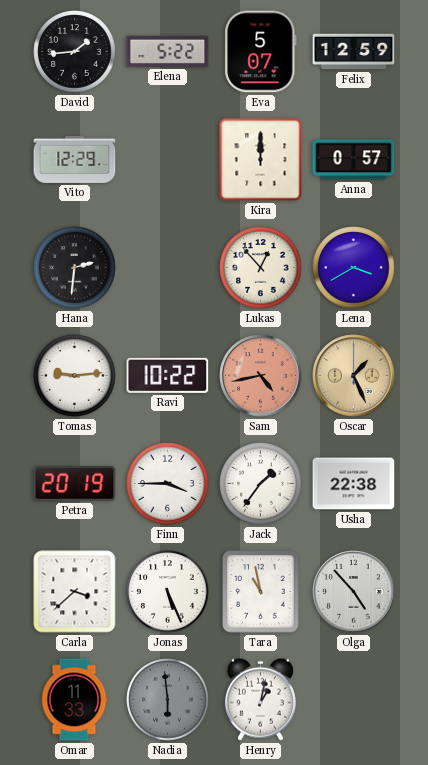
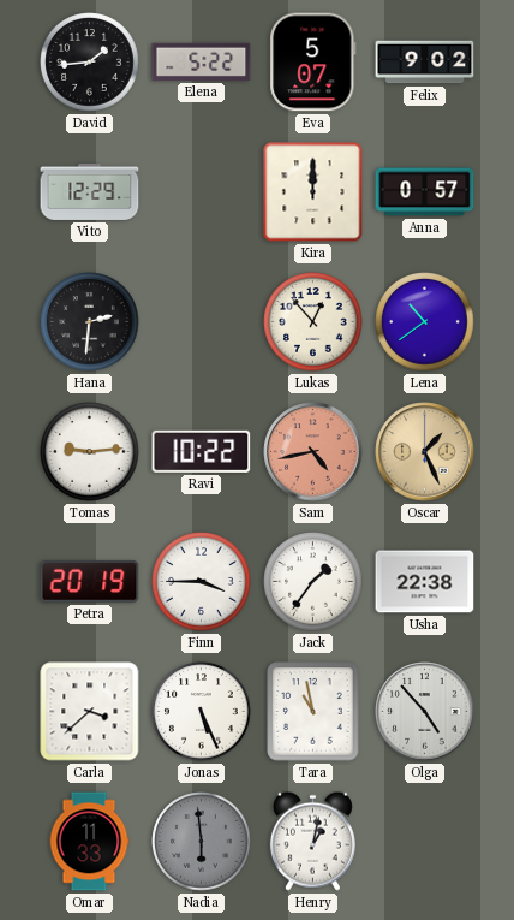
Felix: 12:59 -> 9:02
Lena: 3:40 -> 10:39
